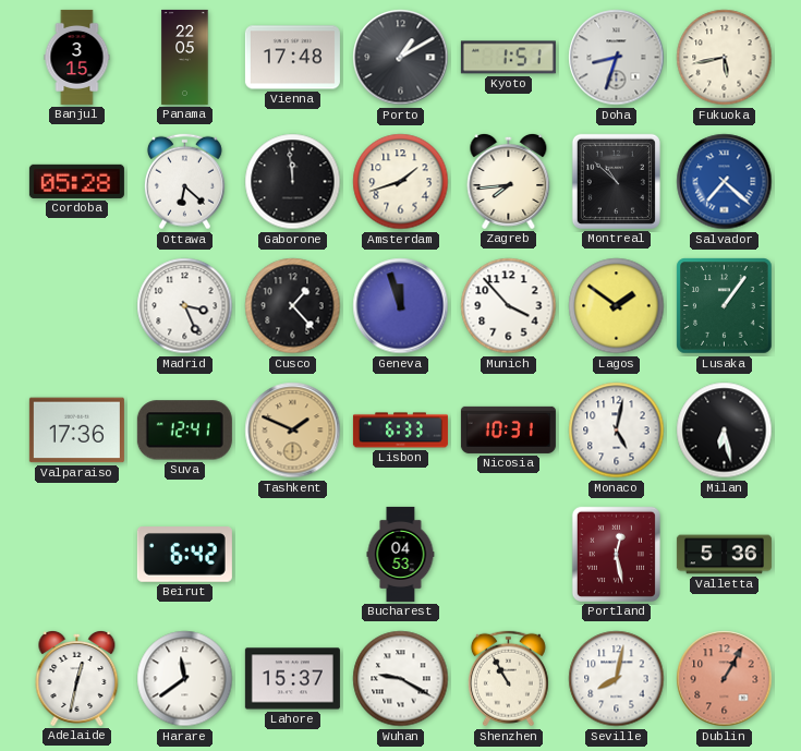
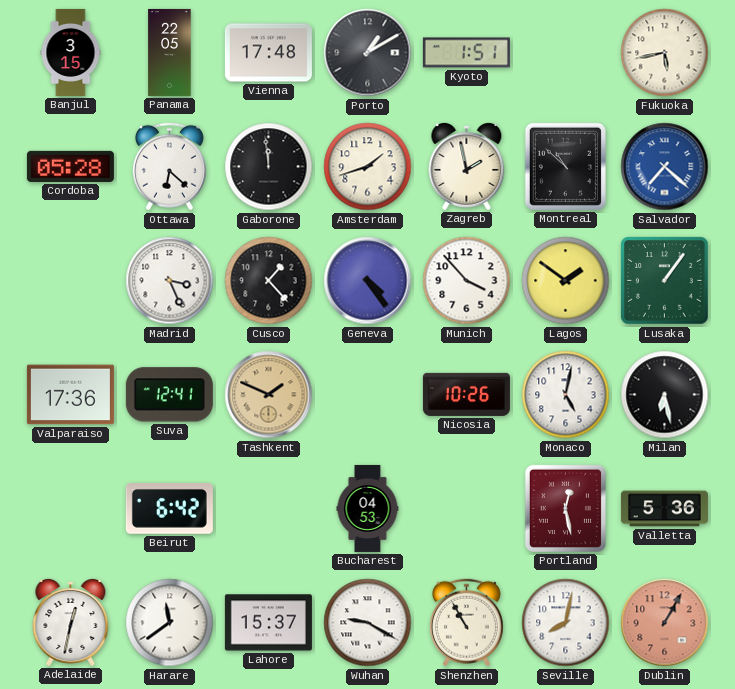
Doha: 8:33 -> none
Zagreb: 7:44 -> 1:58
Geneva: 11:57 -> 4:24
Lisbon: 6:33 -> none
Nicosia: 10:31 -> 10:26
